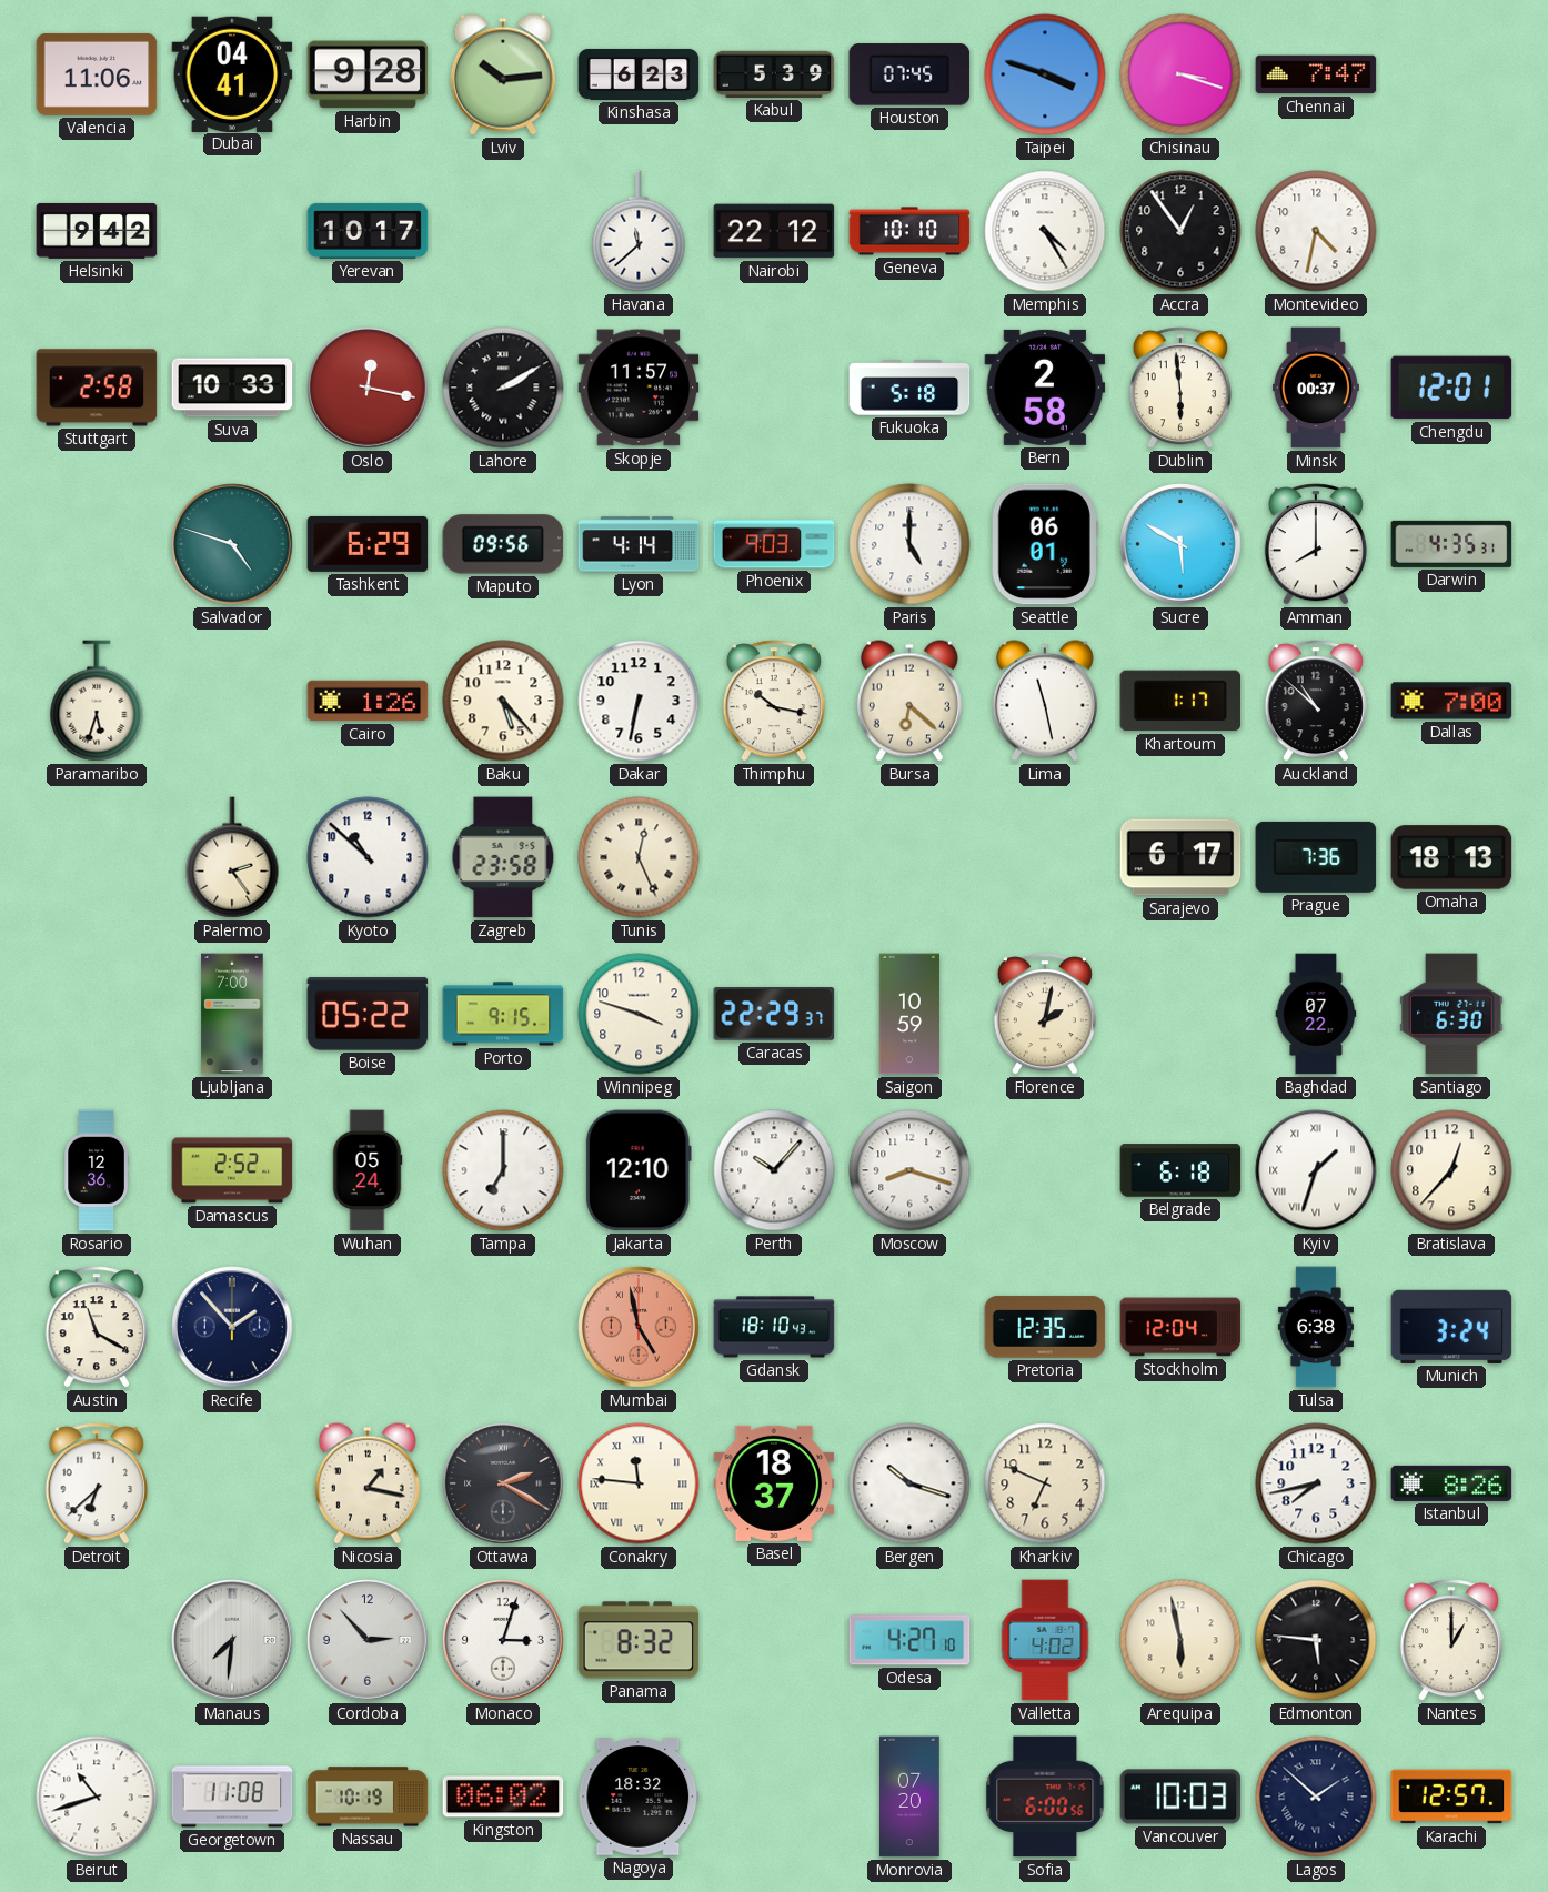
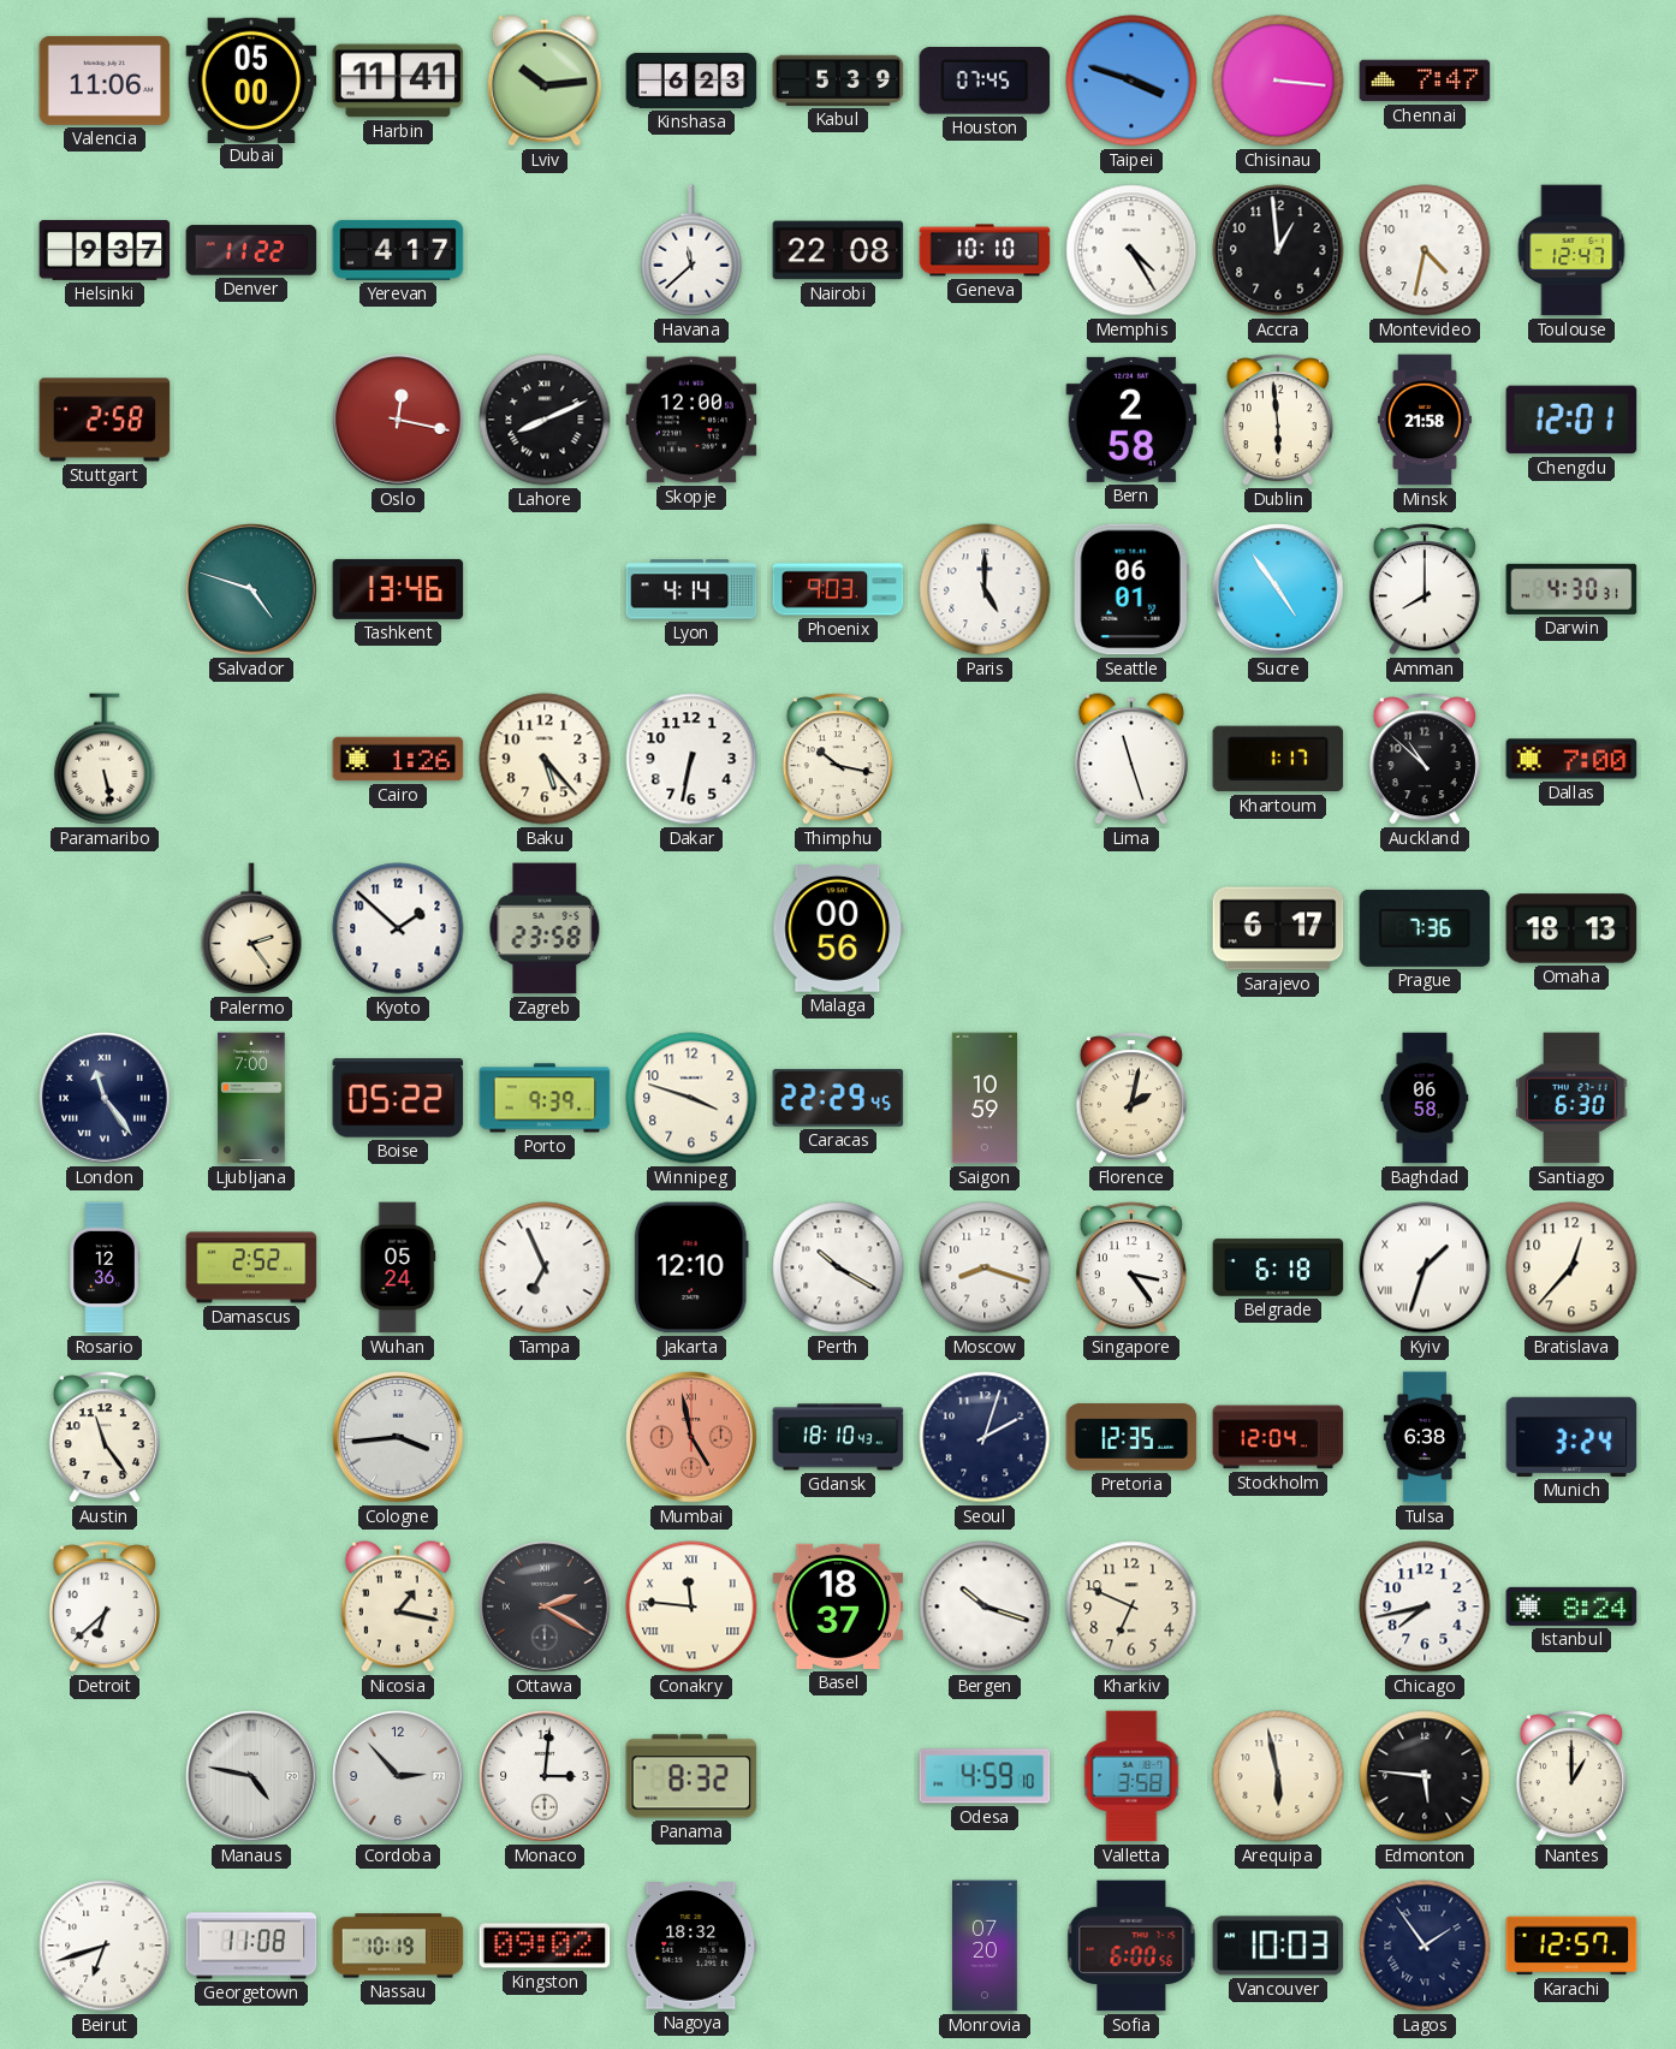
Dubai: 04:41 -> 05:00
Harbin: 9:28 -> 11:41
Chisinau: 3:18 -> 3:16
Helsinki: 9:42 -> 9:37
Denver: none -> 11:22
Yerevan: 10:17 -> 4:17
Nairobi: 22:12 -> 22:08
Accra: 12:54 -> 12:59
Toulouse: none -> 12:47
Suva: 10:33 -> none
Lahore: 2:10 -> 8:11
Skopje: 11:57 -> 12:00
Fukuoka: 5:18 -> none
Minsk: 00:37 -> 21:58
Tashkent: 6:29 -> 13:46
Maputo: 09:56 -> none
Sucre: 5:50 -> 4:54
Darwin: 4:35 -> 4:30
Paramaribo: 5:33 -> 5:28
Bursa: 6:22 -> none
Lima: 11:28 -> 11:27
Kyoto: 10:52 -> 1:52
Tunis: 12:26 -> none
Malaga: none -> 00:56
London: none -> 11:24
Porto: 9:15 -> 9:39
Caracas: 22:29:37 -> 22:29:45
Baghdad: 07:22 -> 06:58
Tampa: 7:00 -> 6:56
Perth: 10:07 -> 10:20
Singapore: none -> 3:24
Austin: 11:20 -> 11:24
Recife: 1:53 -> none
Cologne: none -> 3:44
Seoul: none -> 2:03
Istanbul: 8:26 -> 8:24
Manaus: 7:31 -> 4:47
Monaco: 3:03 -> 3:01
Odesa: 4:27 -> 4:59
Valletta: 4:02 -> 3:58
Beirut: 10:42 -> 6:42
Kingston: 06:02 -> 09:02
Lagos: 1:52 -> 1:54
